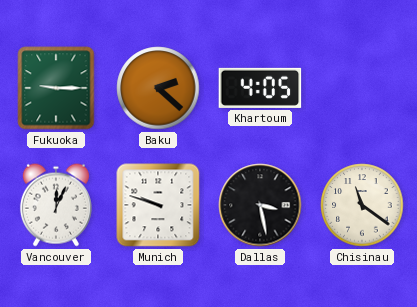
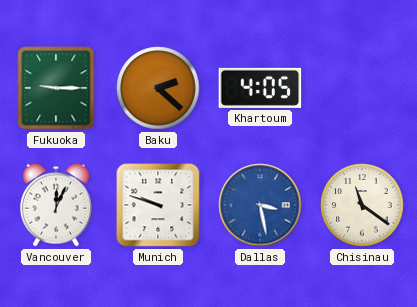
Dallas dial: black -> blue
